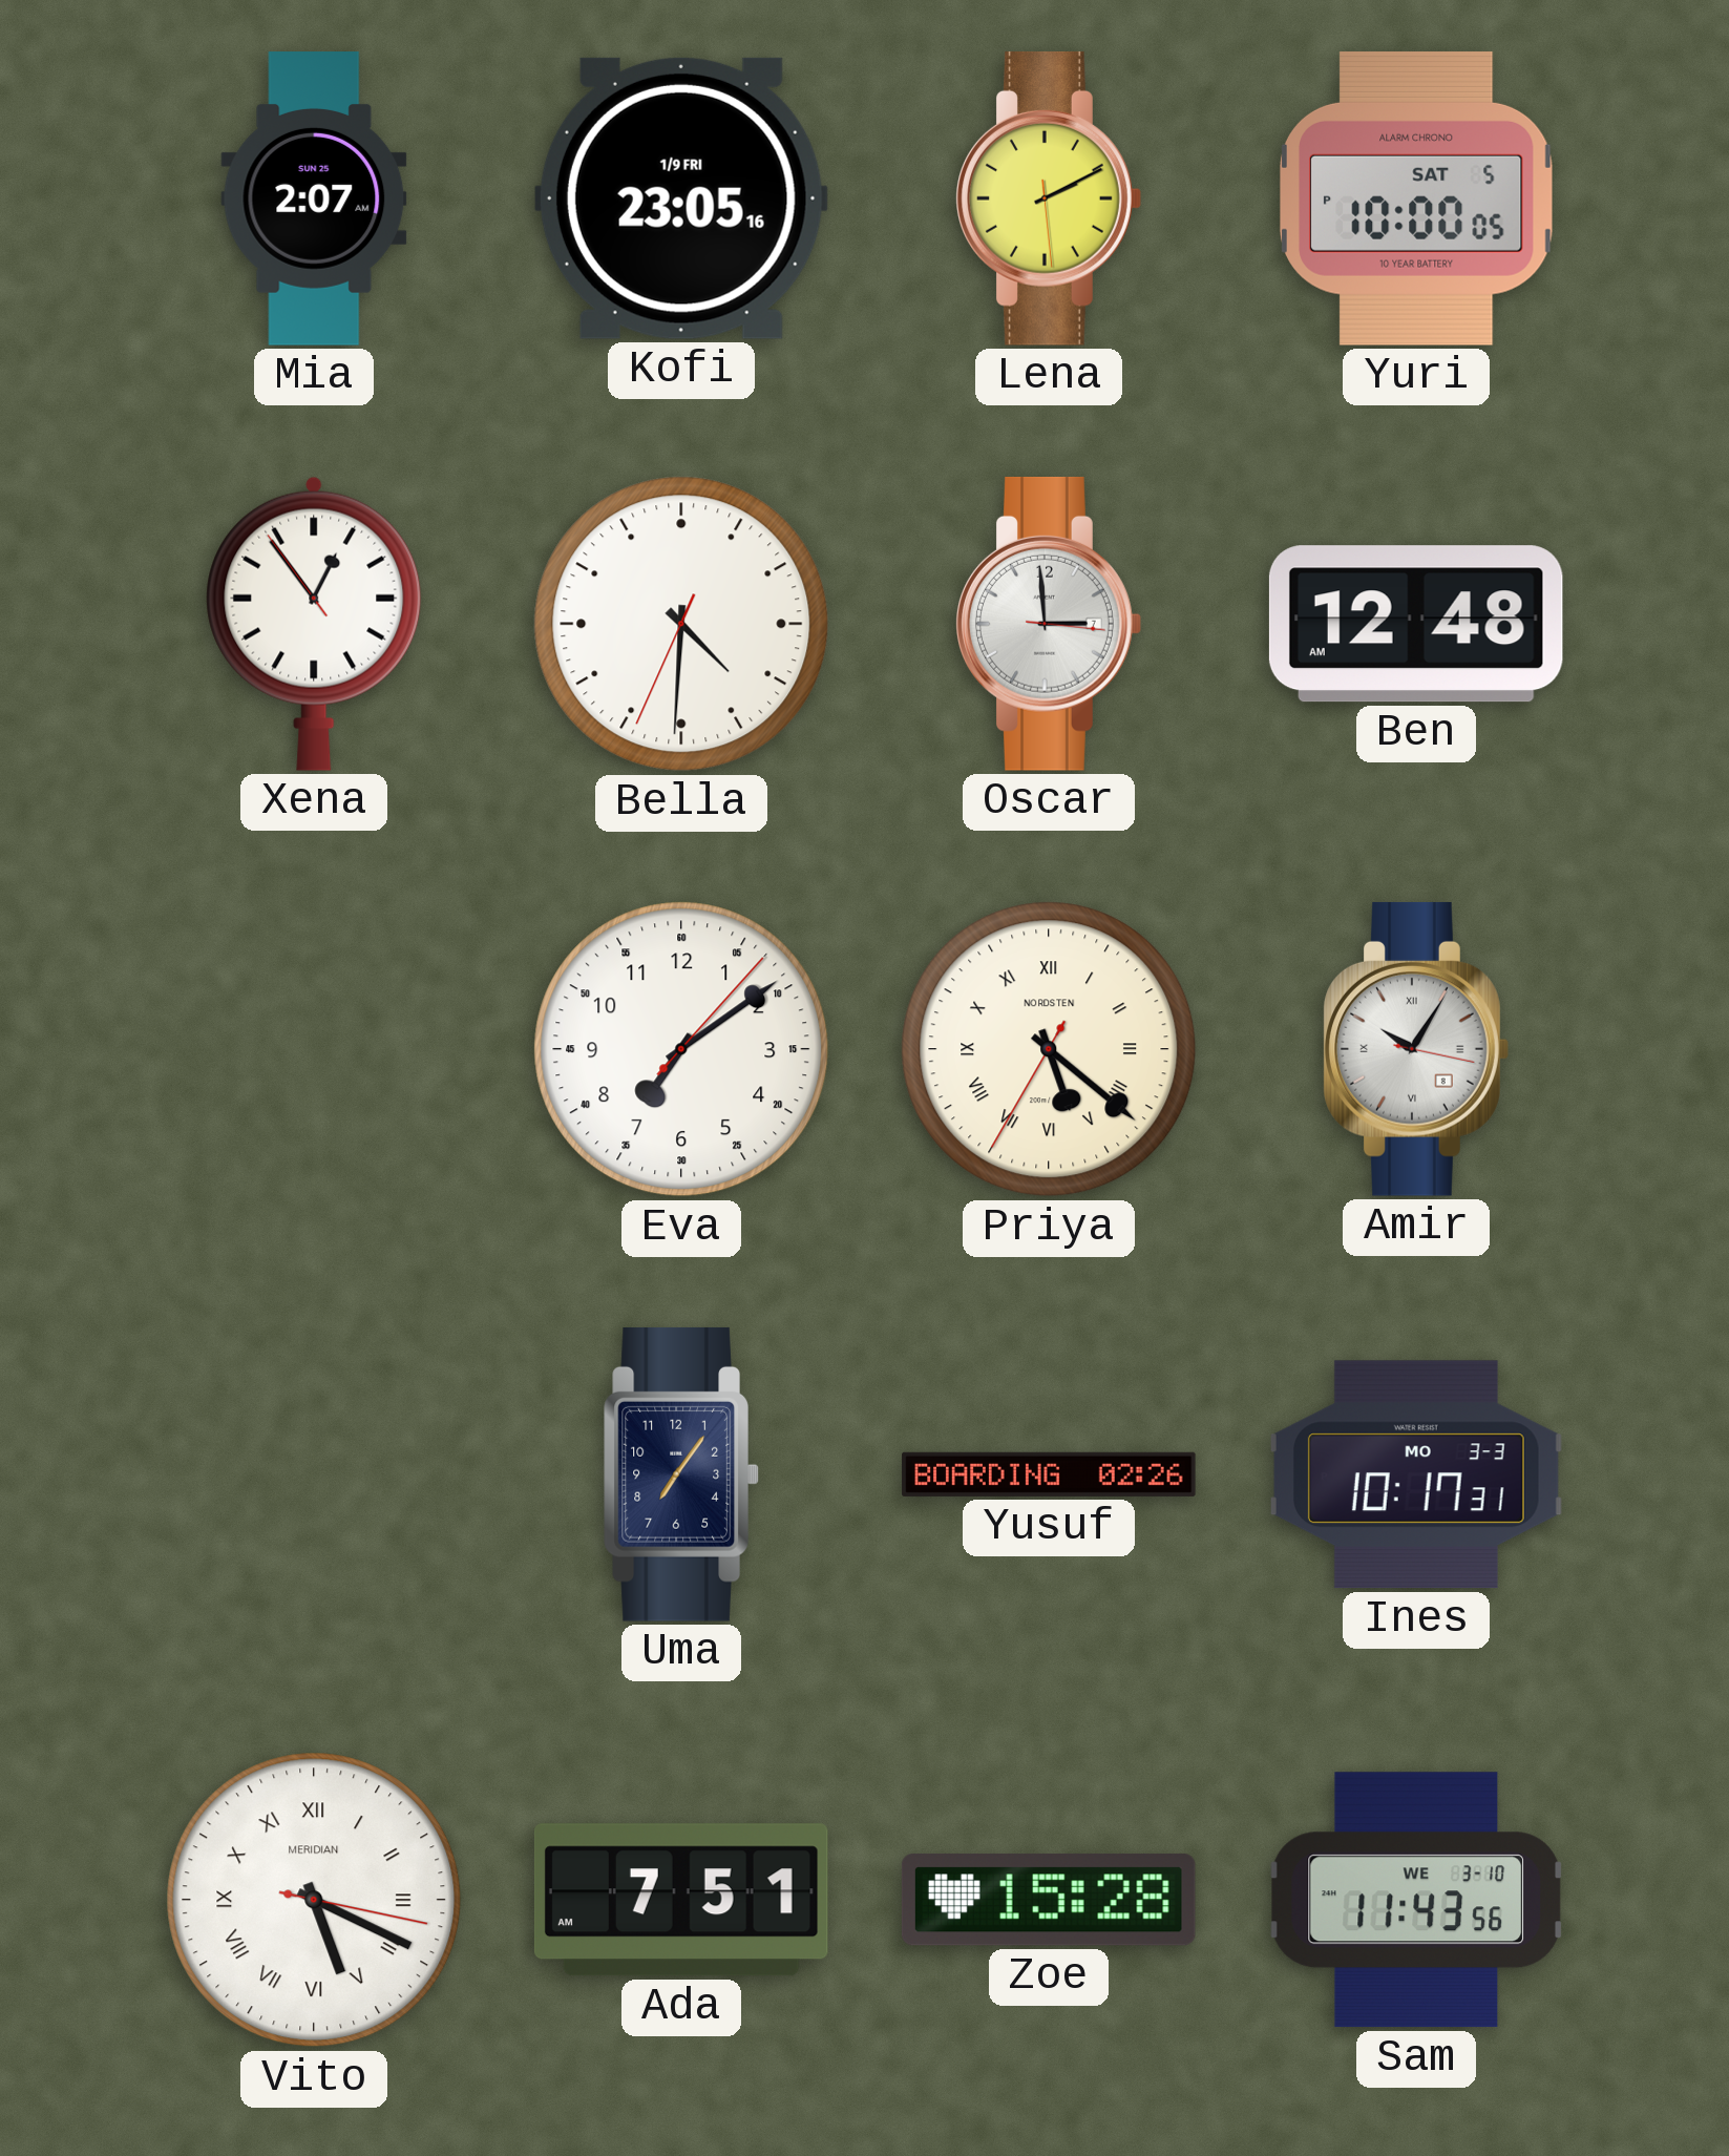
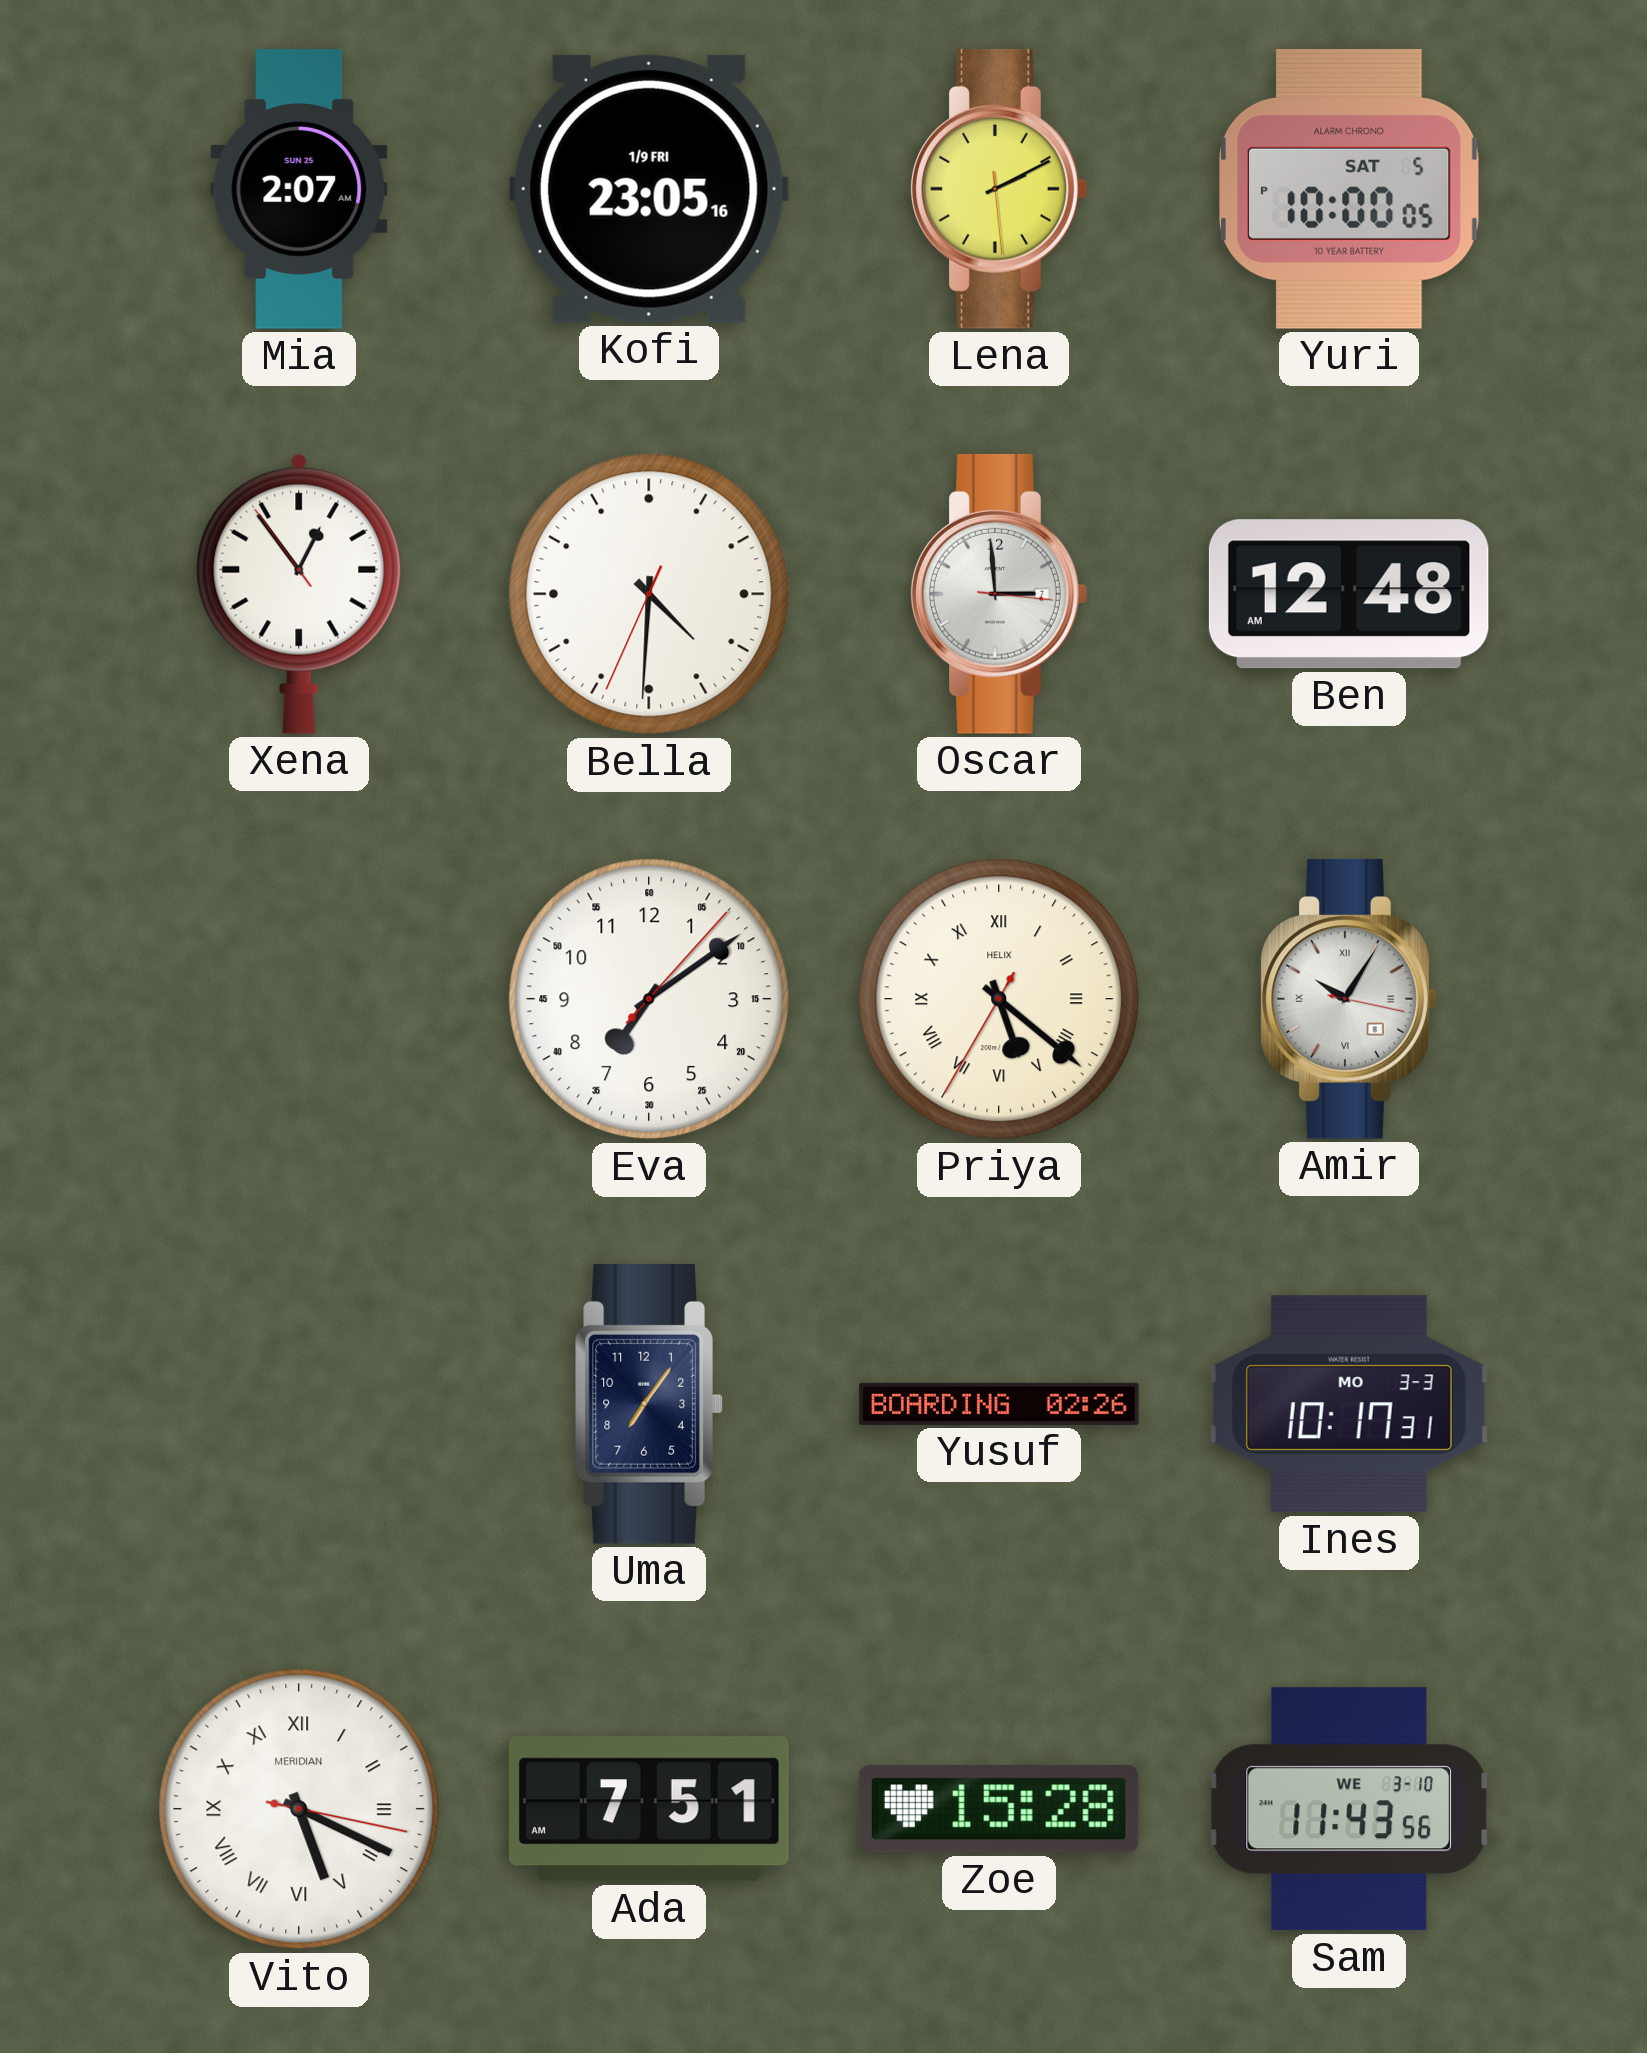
Priya brand: NORDSTEN -> HELIX
